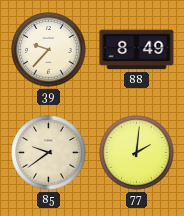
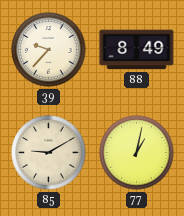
85: 9:39 -> 9:10
77: 2:01 -> 1:02
